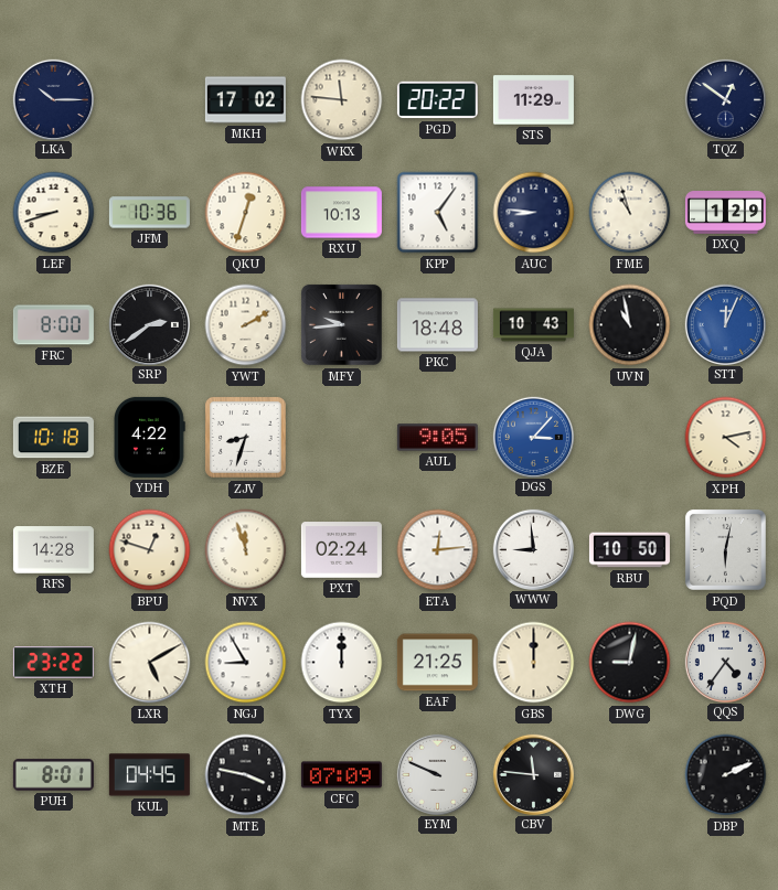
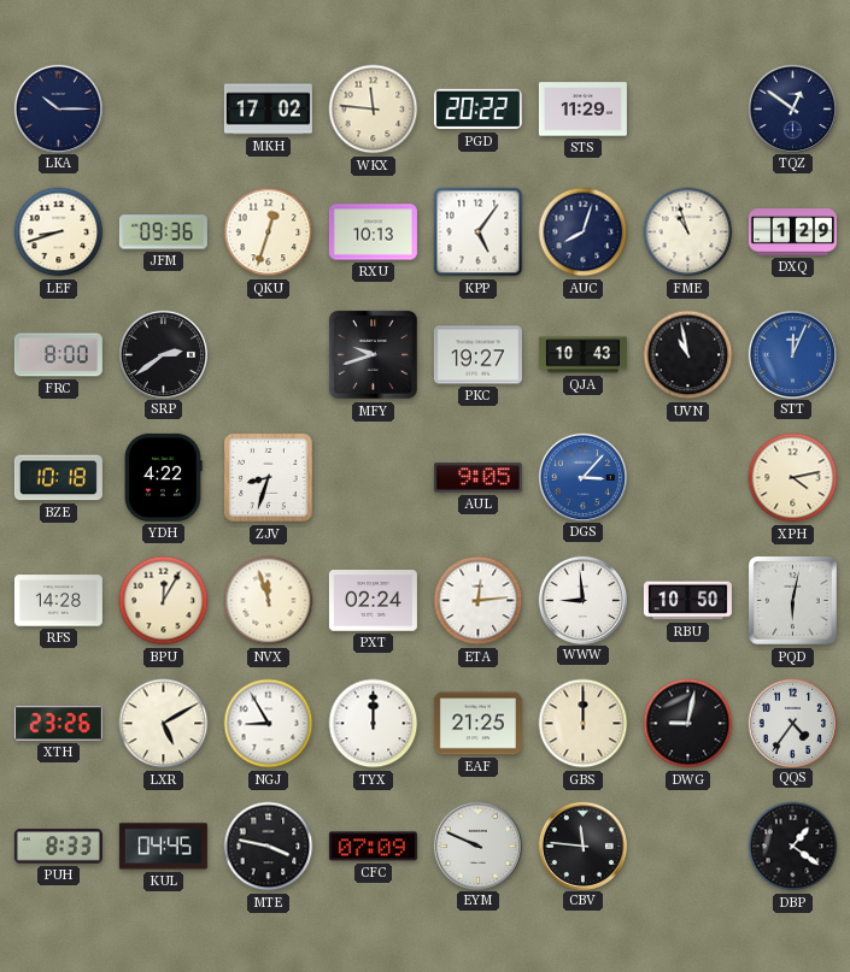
JFM: 10:36 -> 09:36
AUC: 8:46 -> 8:03
YWT: 2:10 -> none
MFY: 9:44 -> 9:42
PKC: 18:48 -> 19:27
BPU: 12:48 -> 12:05
XTH: 23:22 -> 23:26
PUH: 8:01 -> 8:33
DBP: 2:11 -> 1:21
